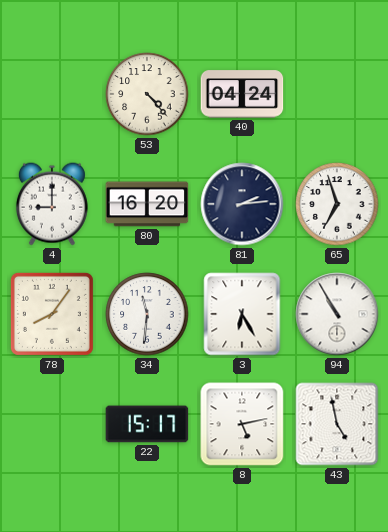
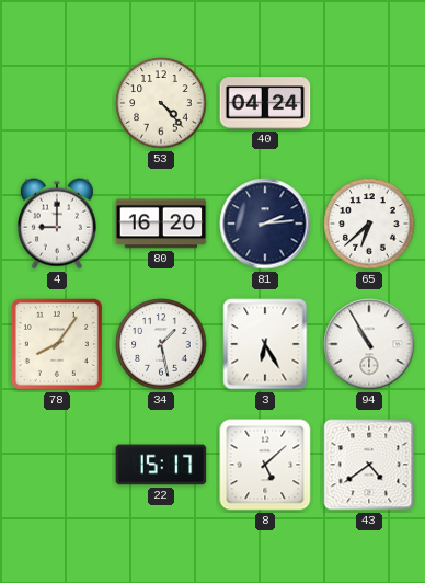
65: 6:57 -> 6:38
34: 11:31 -> 1:28
8: 5:13 -> 5:08
43: 4:58 -> 4:39
